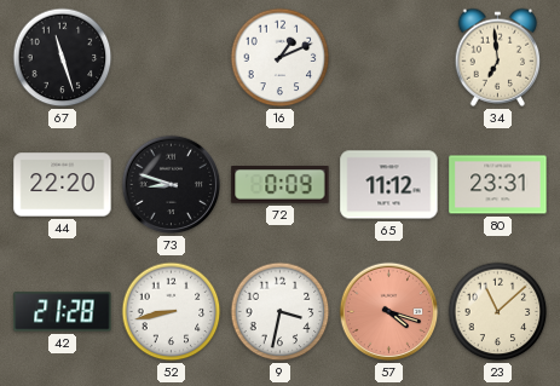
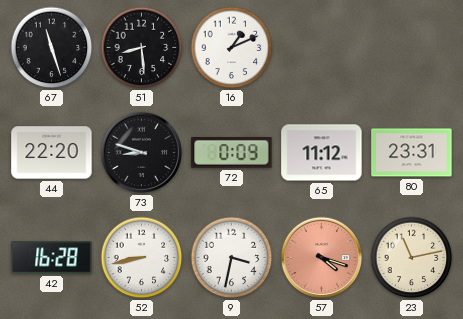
51: none -> 8:29
34: 6:59 -> none
42: 21:28 -> 16:28
23: 11:08 -> 11:13
